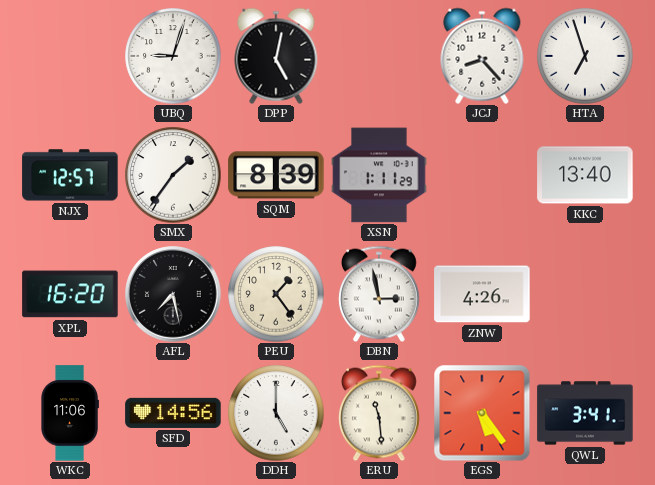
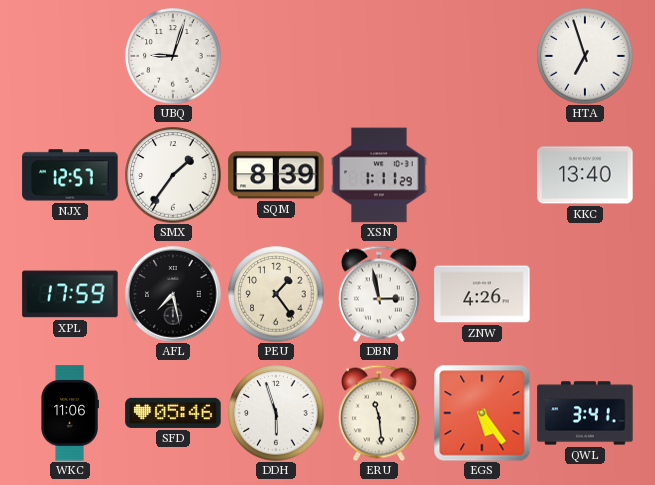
DPP: 5:02 -> none
JCJ: 8:23 -> none
XPL: 16:20 -> 17:59
SFD: 14:56 -> 05:46
DDH: 5:00 -> 5:57
